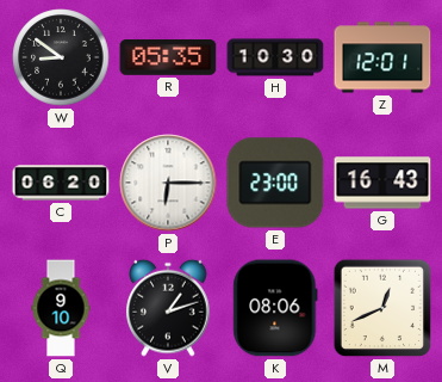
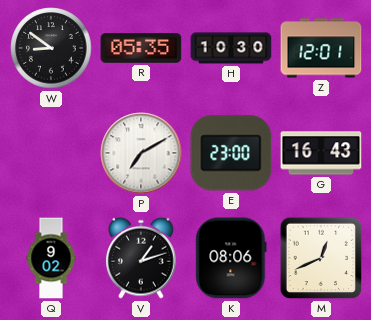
C: 06:20 -> none
P: 6:15 -> 7:10
Q: 9:10 -> 9:02
